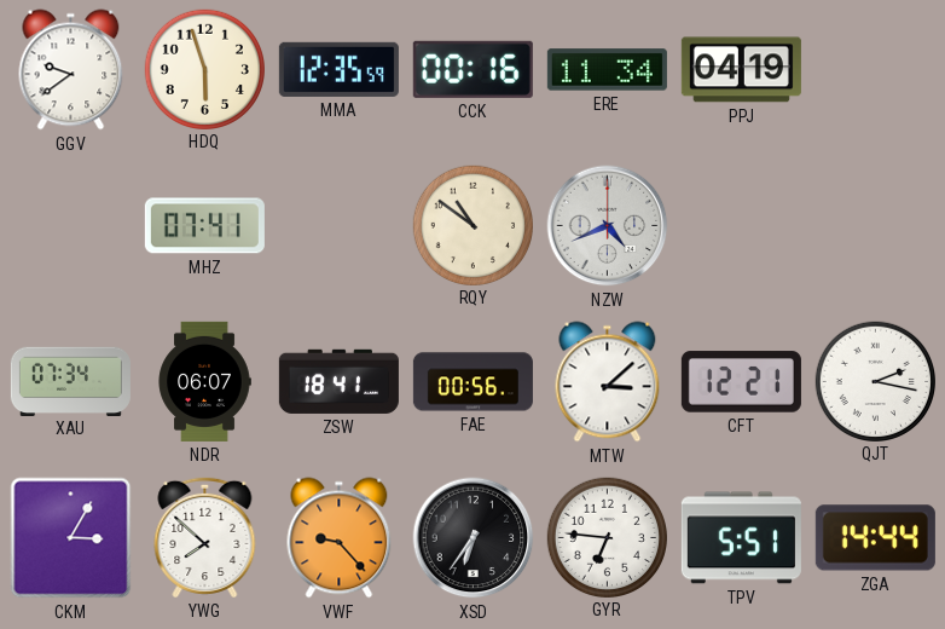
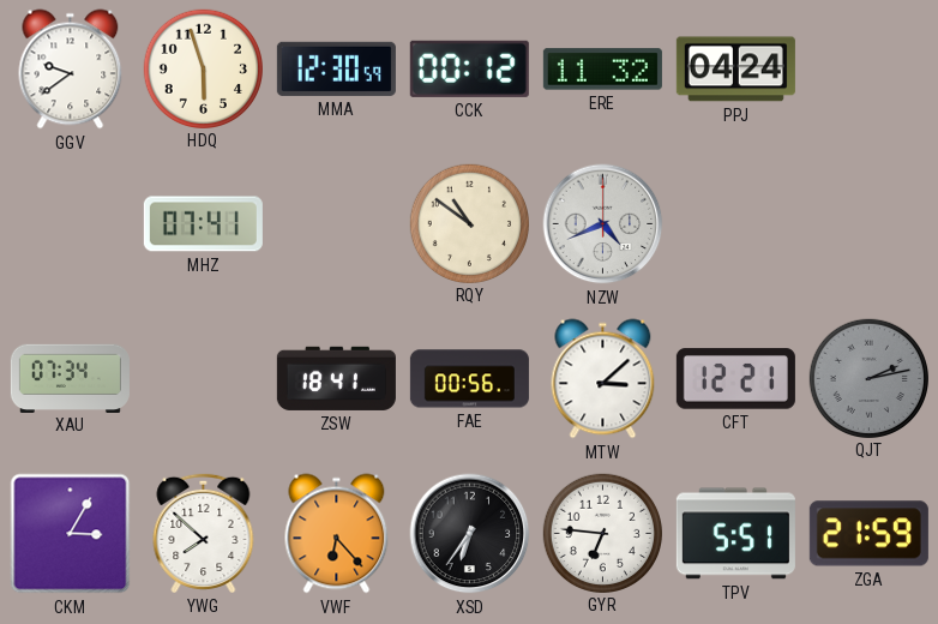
MMA: 12:35 -> 12:30
CCK: 00:16 -> 00:12
ERE: 11:34 -> 11:32
PPJ: 04:19 -> 04:24
NDR: 06:07 -> none
QJT: 2:17 -> 2:13
QJT dial: white -> grey
VWF: 9:23 -> 6:23
ZGA: 14:44 -> 21:59
